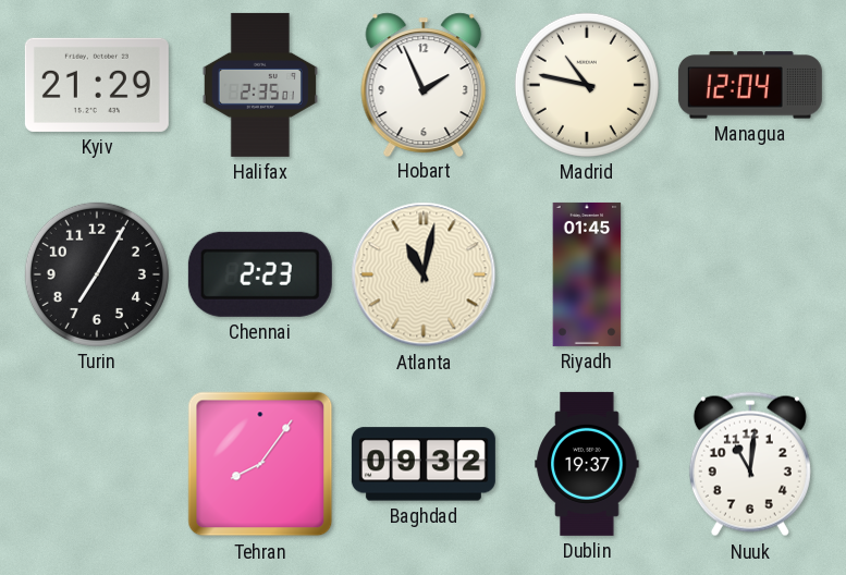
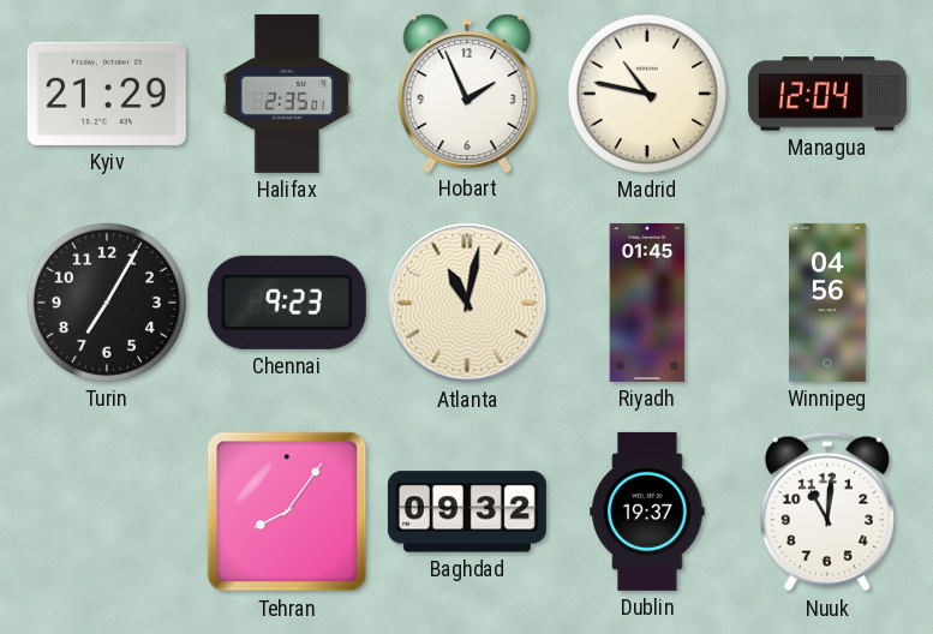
Chennai: 2:23 -> 9:23
Winnipeg: none -> 04:56
